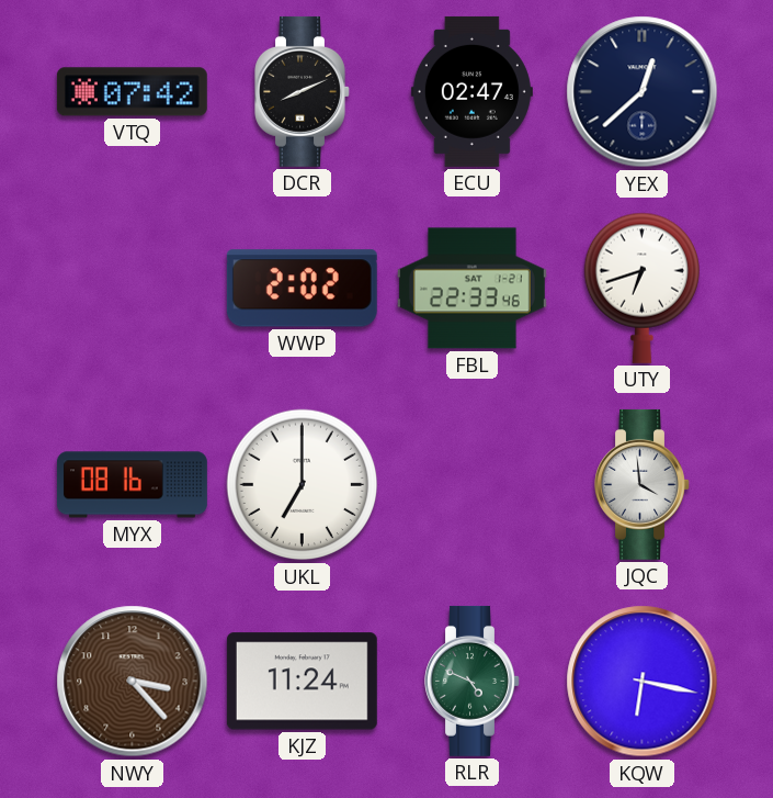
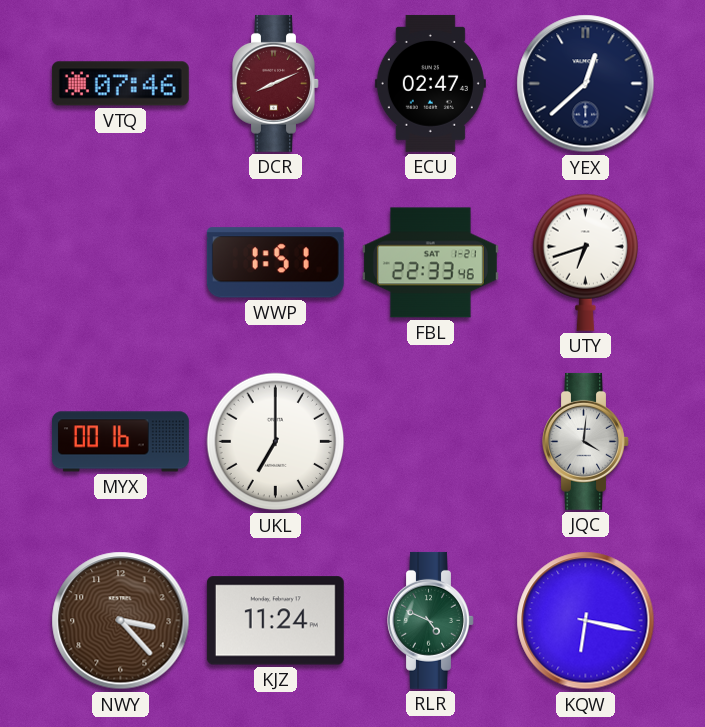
VTQ: 07:42 -> 07:46
DCR dial: black -> burgundy
WWP: 2:02 -> 1:51
MYX: 08:16 -> 00:16
JQC: 3:59 -> 4:01
